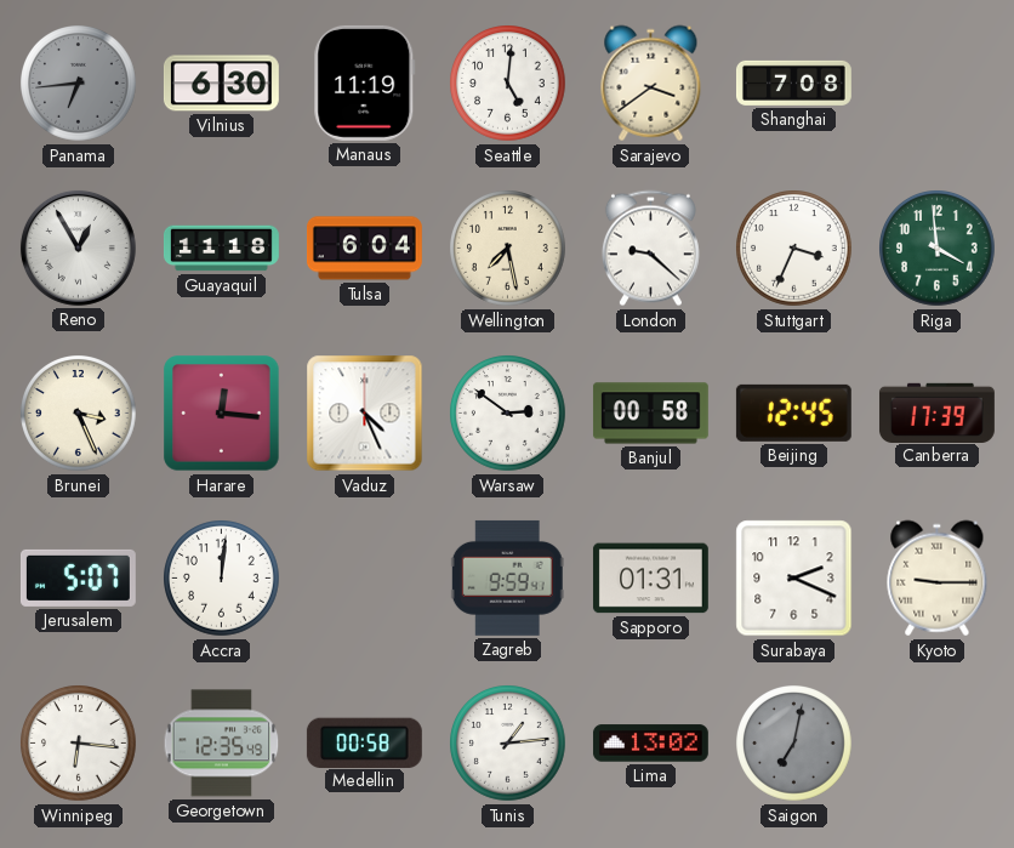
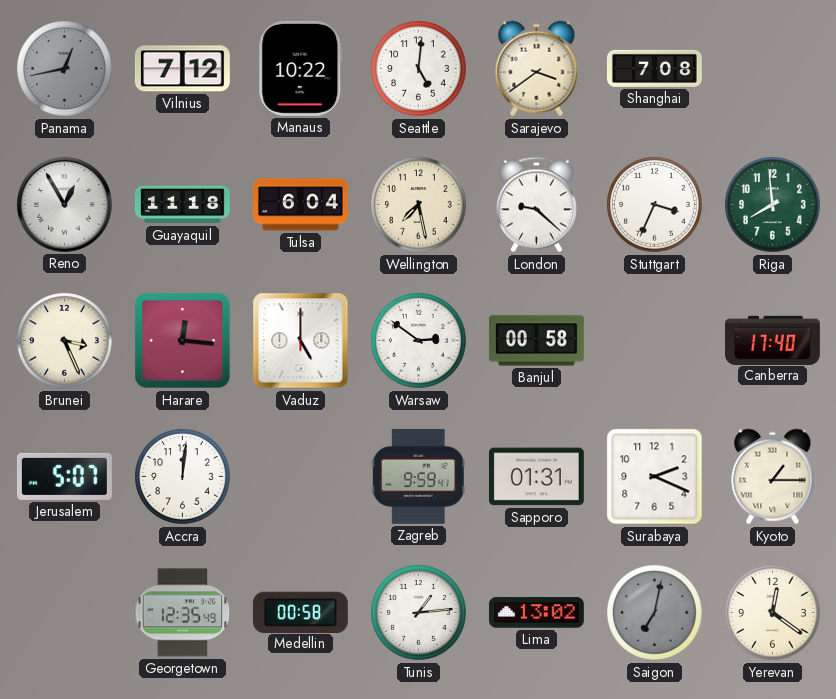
Panama: 6:44 -> 12:43
Vilnius: 6:30 -> 7:12
Manaus: 11:19 -> 10:22
Riga: 3:59 -> 7:59
Vaduz: 4:26 -> 5:00
Beijing: 12:45 -> none
Canberra: 17:39 -> 17:40
Kyoto: 9:15 -> 1:15
Winnipeg: 6:16 -> none
Yerevan: none -> 12:21
